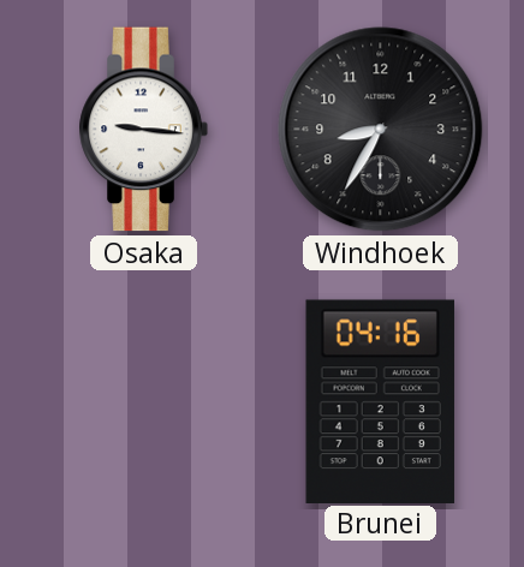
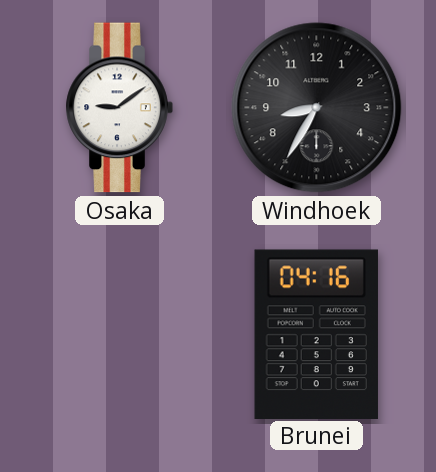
Osaka: 9:16 -> 9:09
